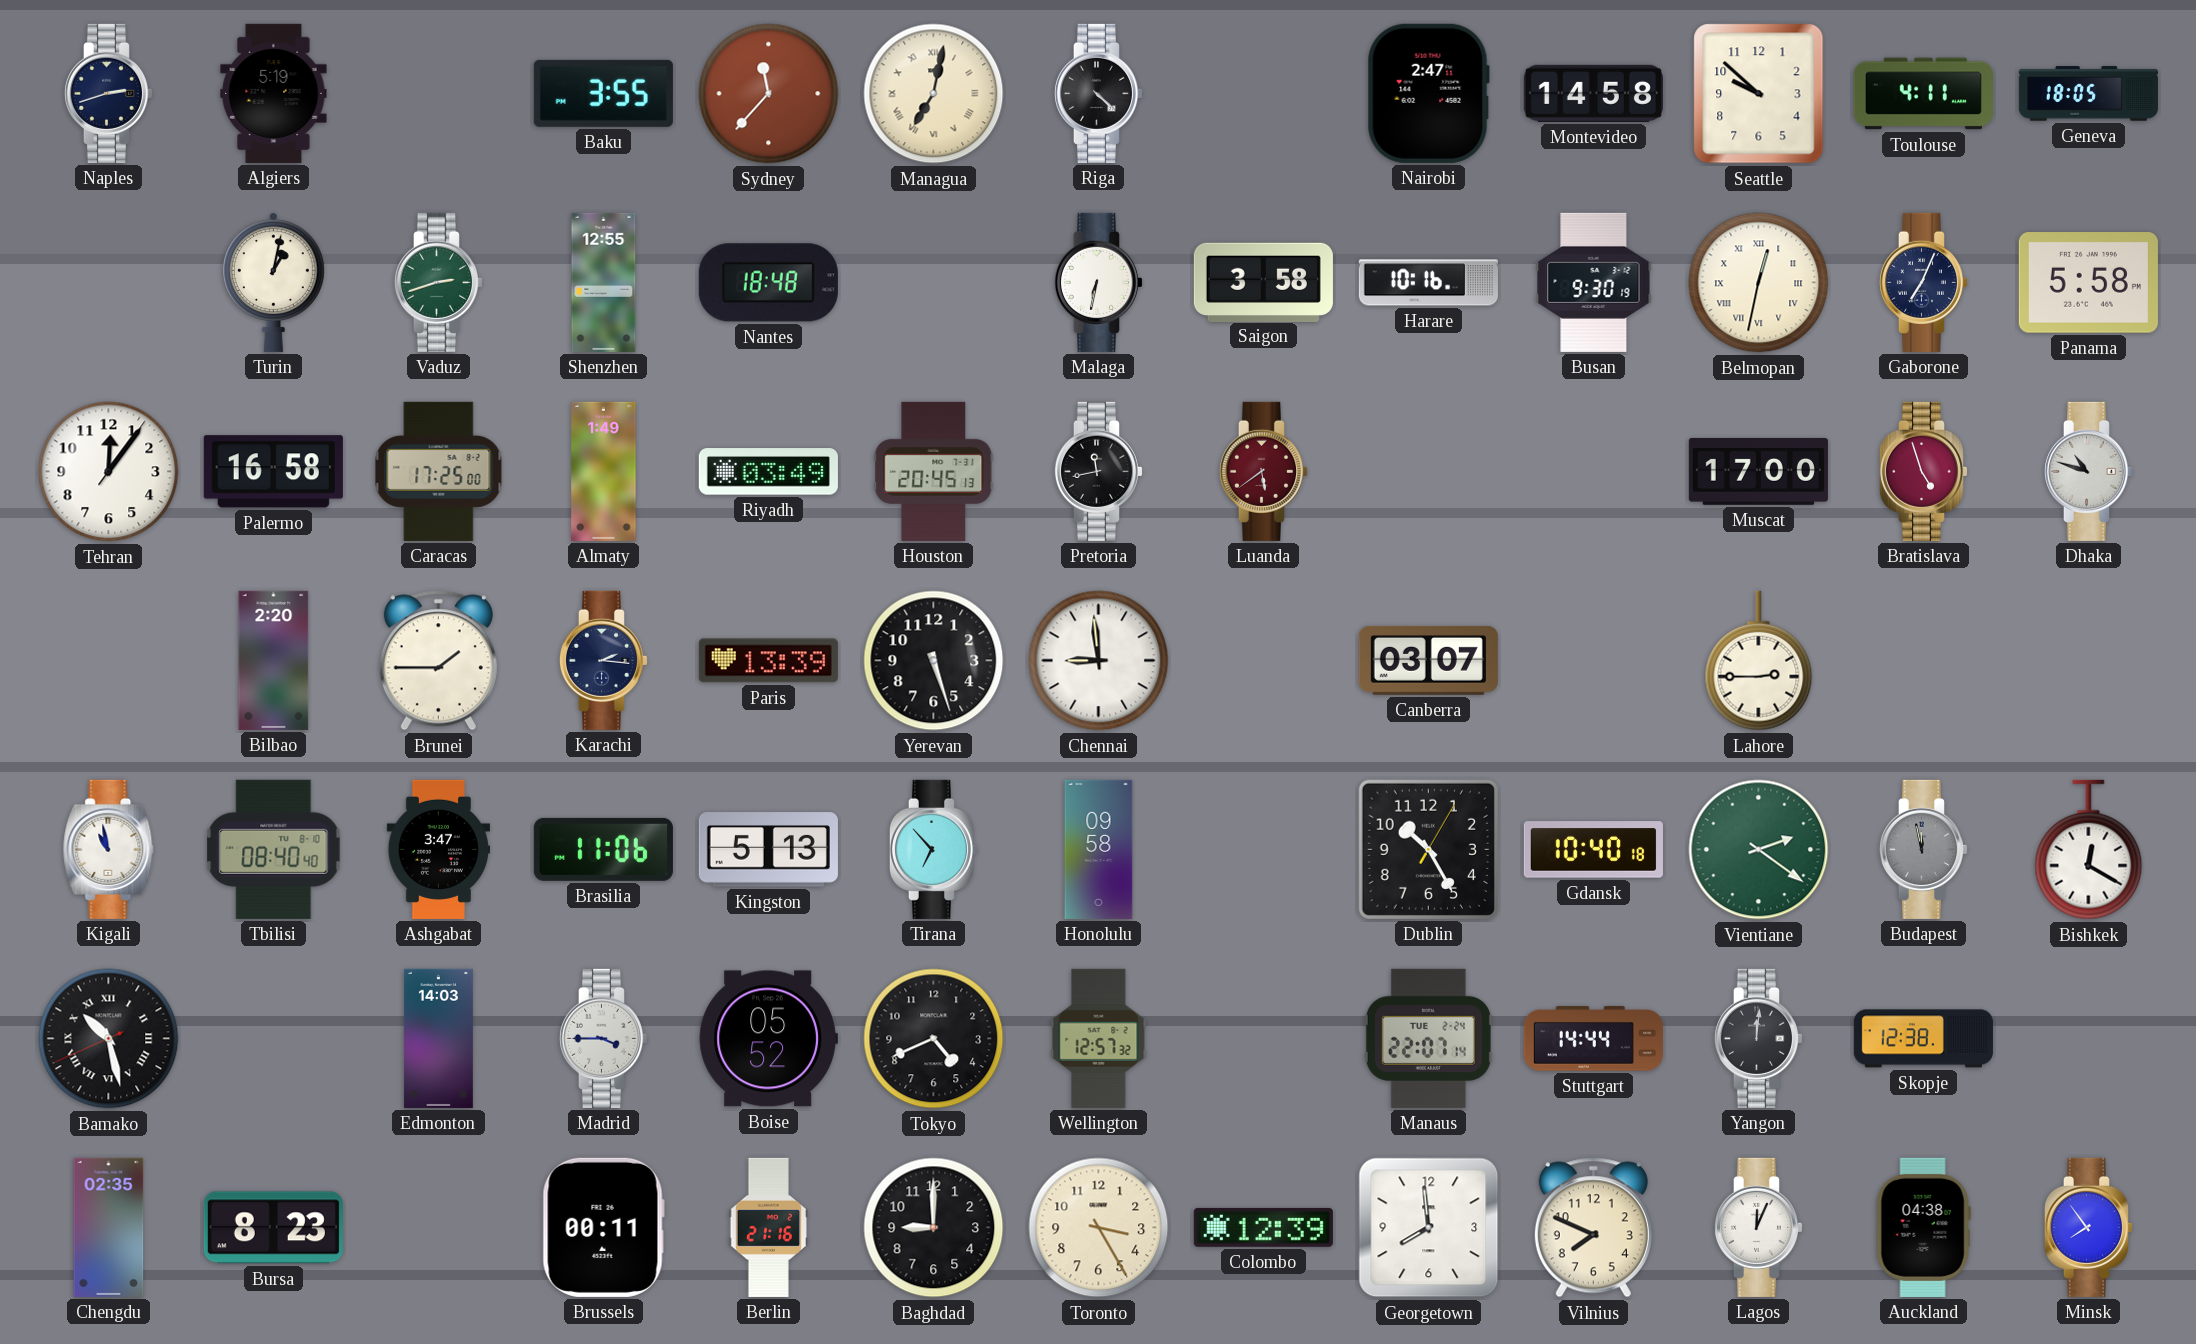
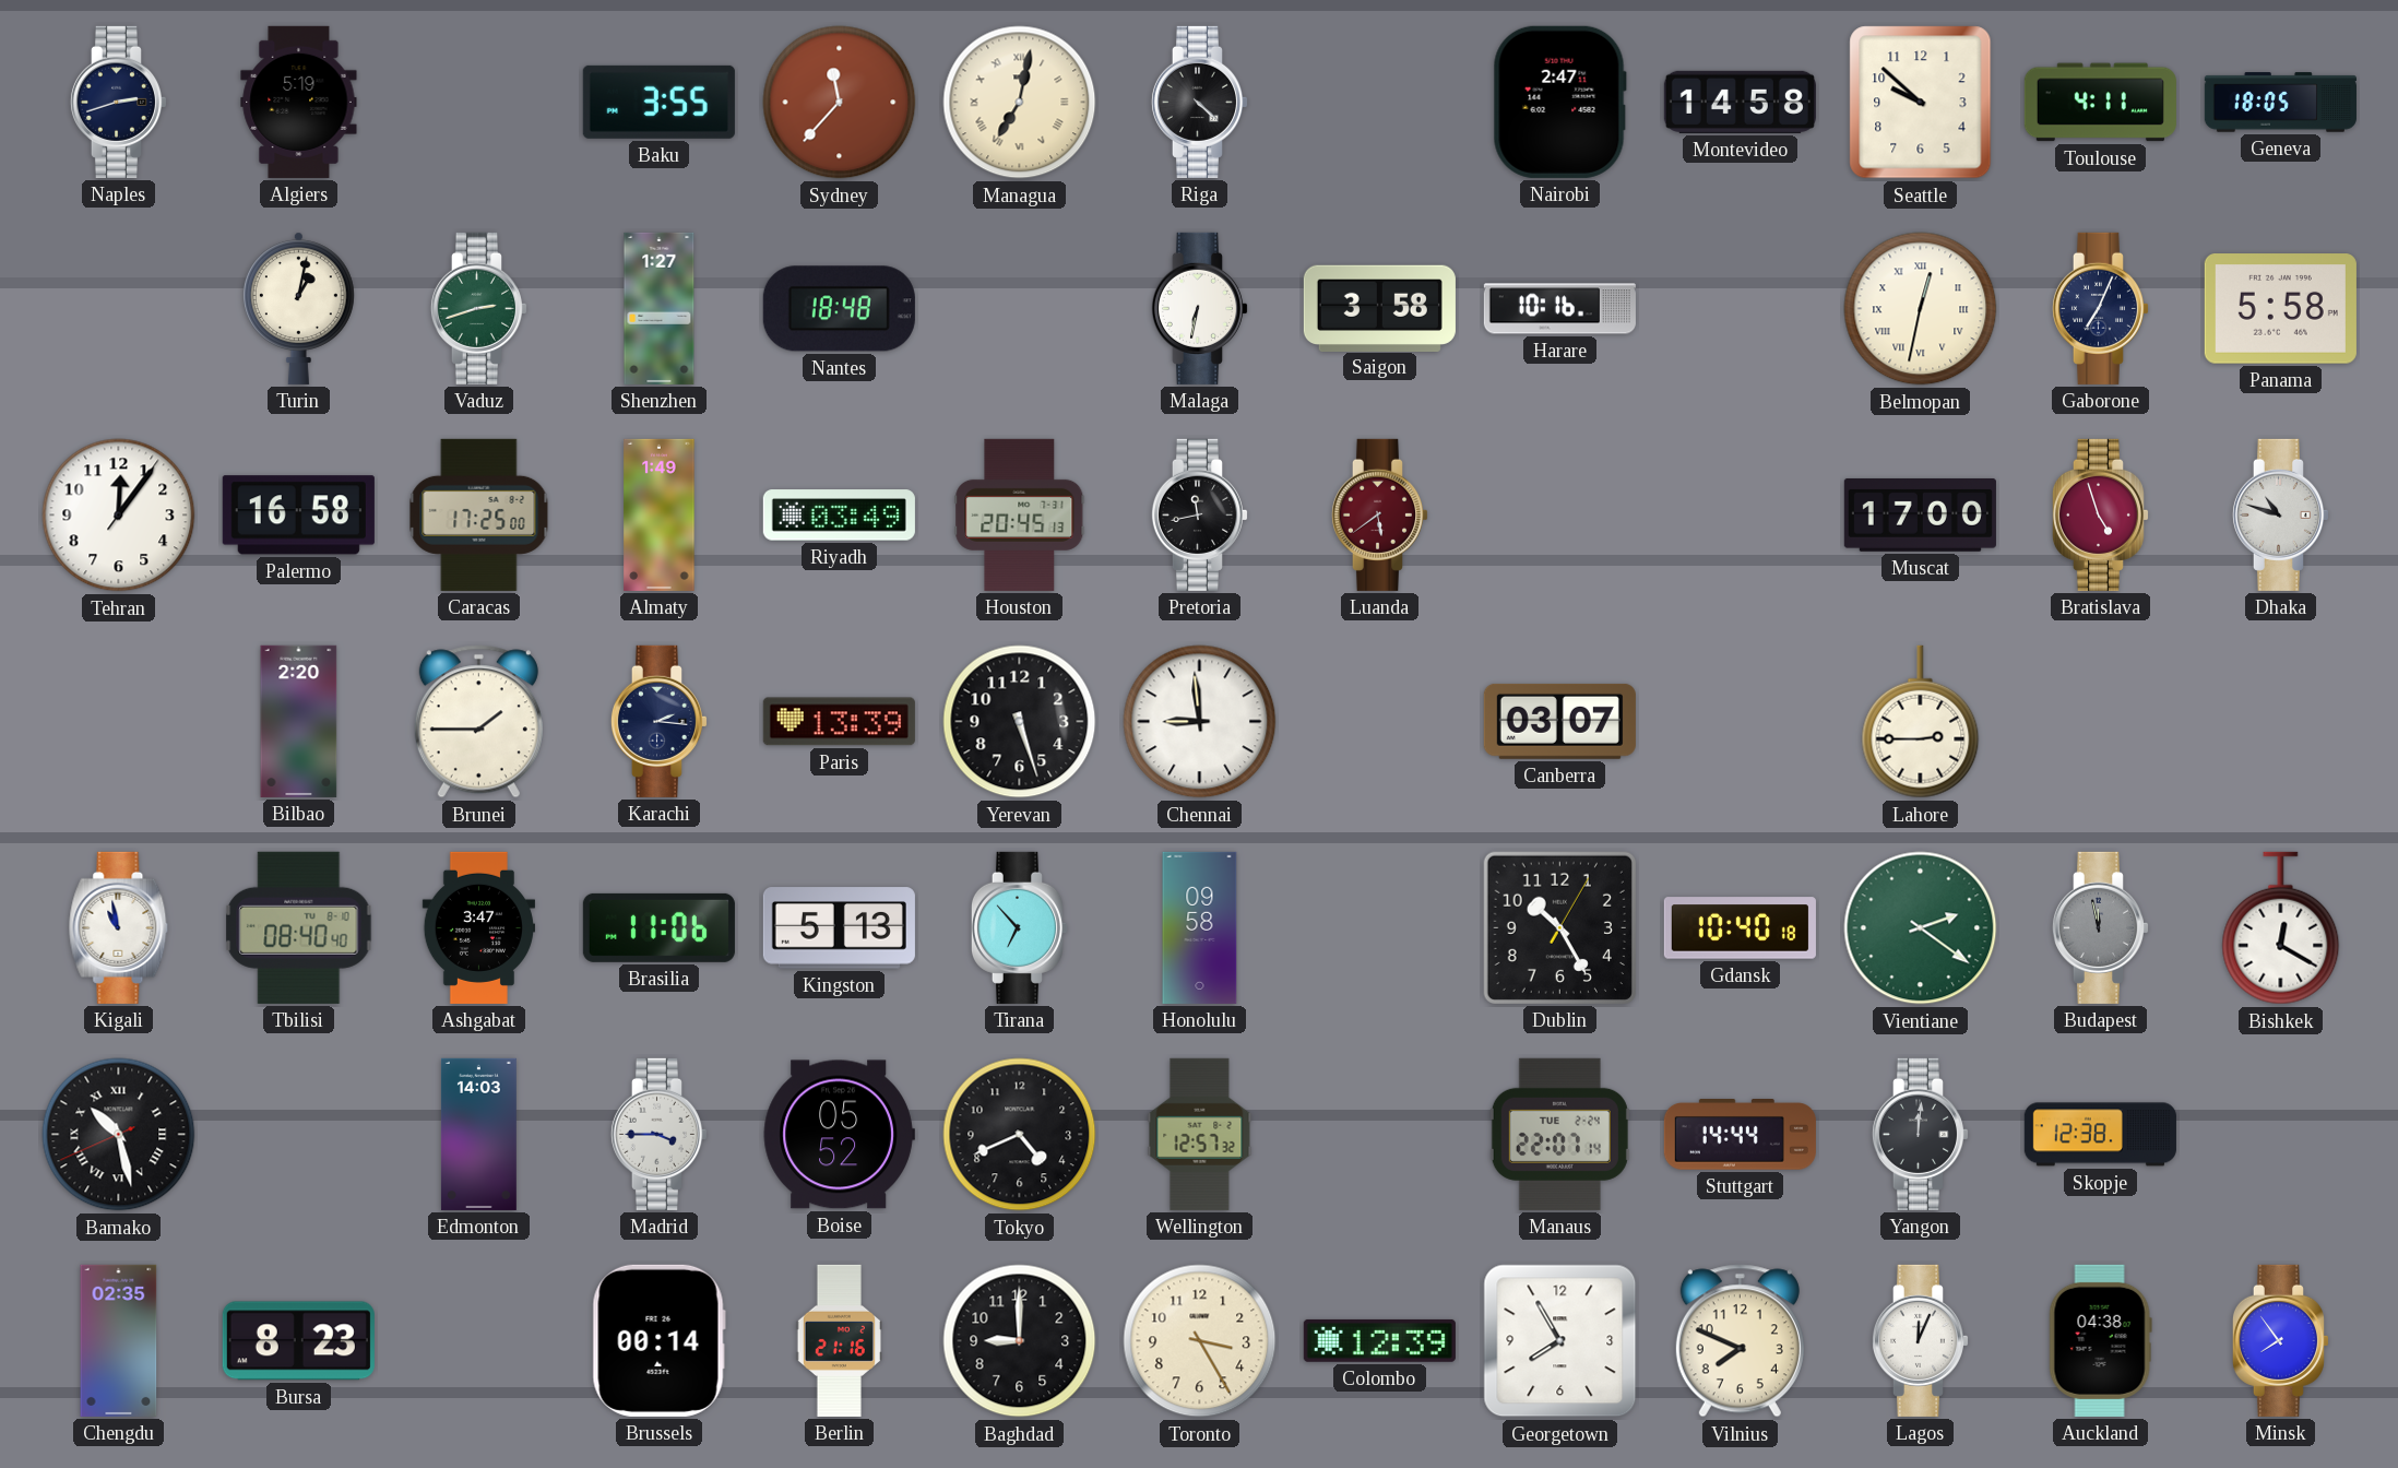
Shenzhen: 12:55 -> 1:27
Busan: 9:30 -> none
Brussels: 00:11 -> 00:14
Georgetown: 7:59 -> 7:55
